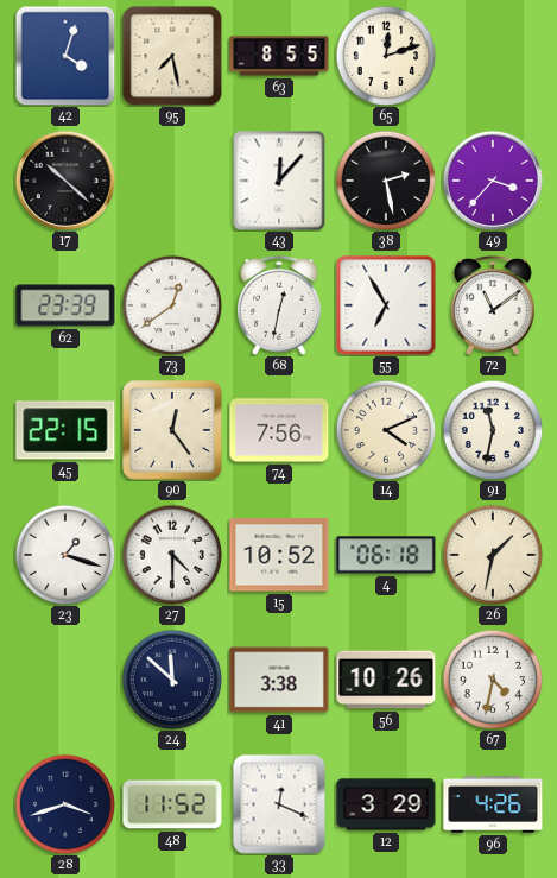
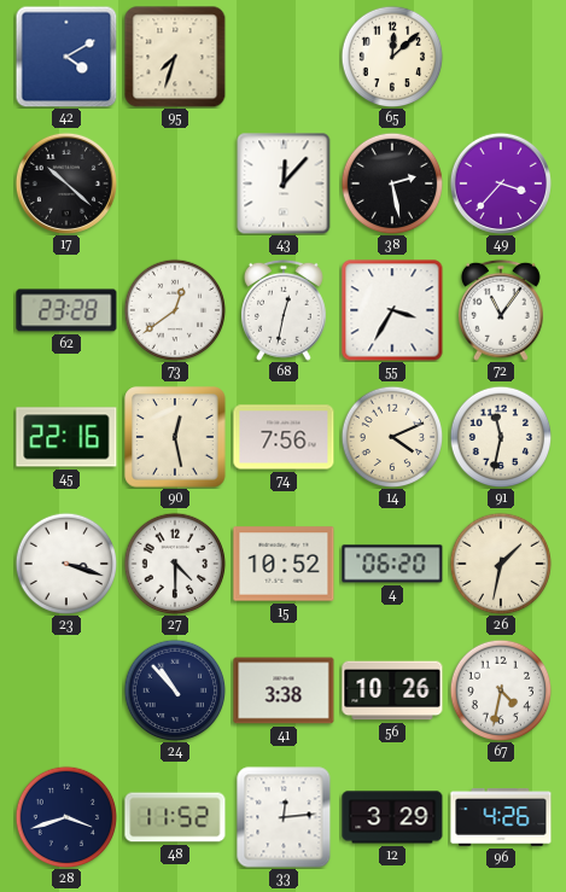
42: 4:03 -> 4:10
95: 7:28 -> 7:33
63: 8:55 -> none
65: 12:12 -> 12:08
62: 23:39 -> 23:28
55: 6:55 -> 3:35
72: 11:09 -> 11:06
45: 22:15 -> 22:16
90: 12:24 -> 12:28
23: 1:18 -> 3:18
4: 06:18 -> 06:20
24: 11:52 -> 10:53
33: 12:19 -> 12:14
